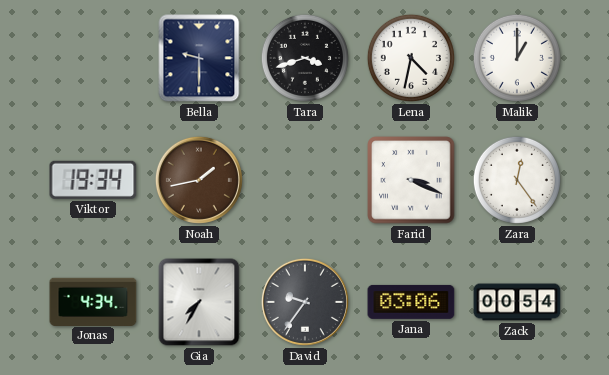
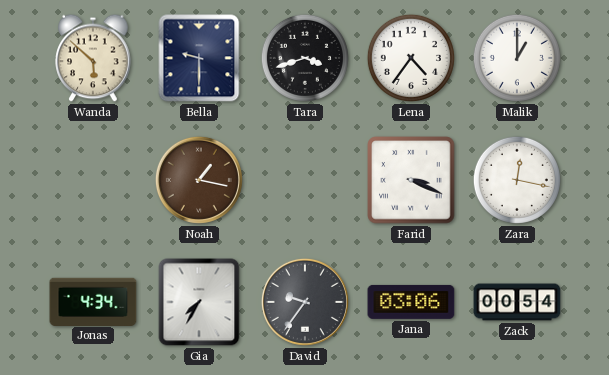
Wanda: none -> 5:52
Lena: 4:32 -> 4:36
Viktor: 19:34 -> none
Noah: 1:43 -> 1:17
Zara: 12:24 -> 12:17
